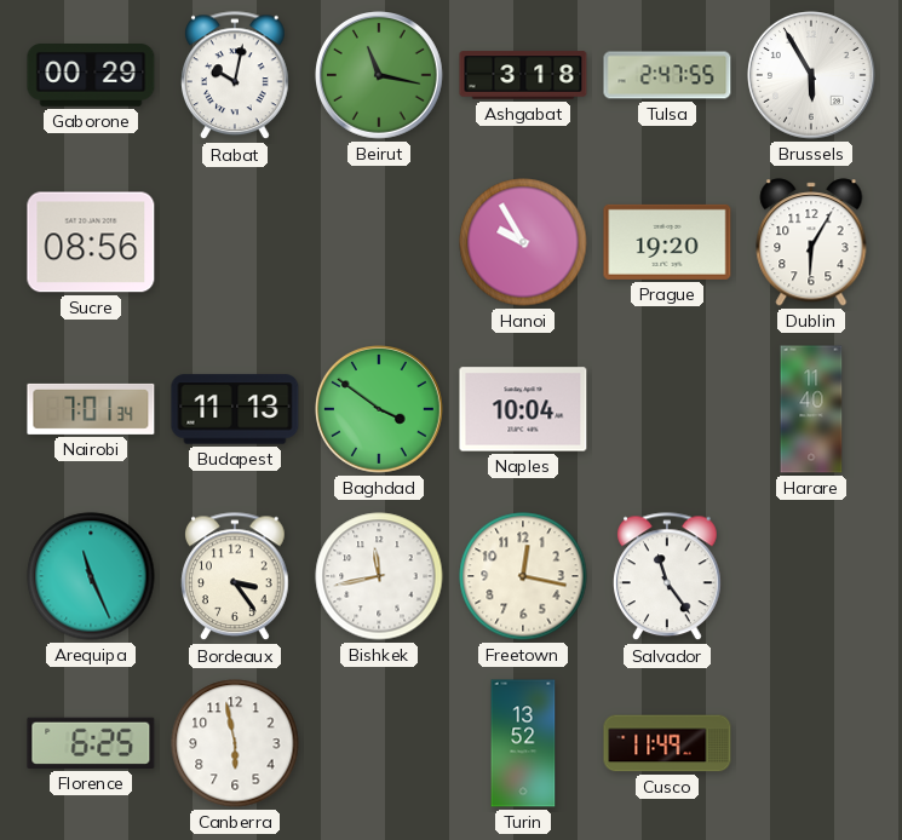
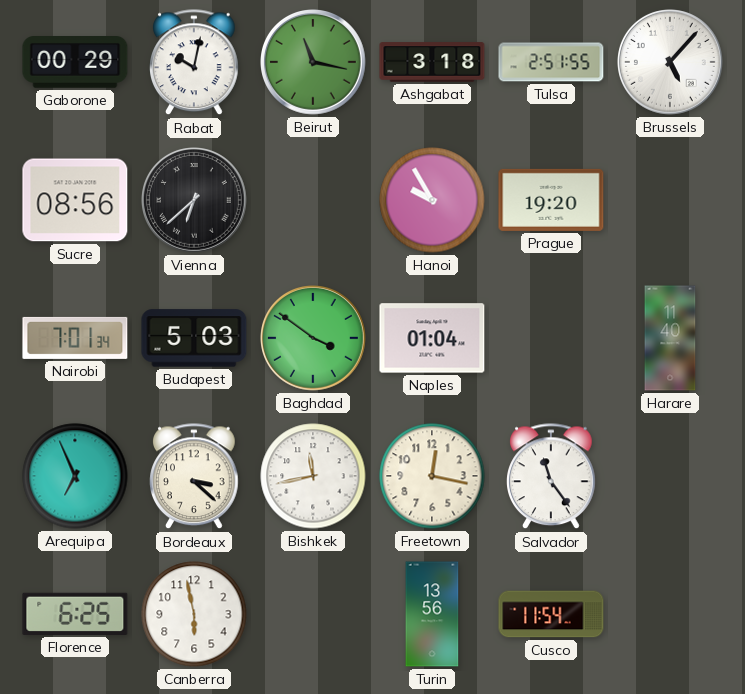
Tulsa: 2:47 -> 2:51
Brussels: 5:55 -> 5:07
Vienna: none -> 6:38
Dublin: 6:05 -> none
Budapest: 11:13 -> 5:03
Naples: 10:04 -> 01:04
Arequipa: 11:26 -> 6:56
Bordeaux: 3:24 -> 3:22
Turin: 13:52 -> 13:56
Cusco: 11:49 -> 11:54
